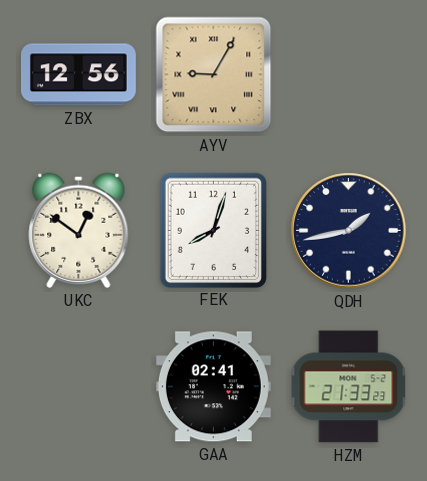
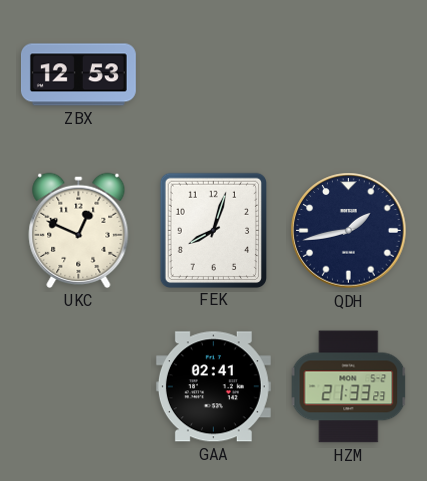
ZBX: 12:56 -> 12:53
AYV: 9:05 -> none
UKC: 12:51 -> 12:49
